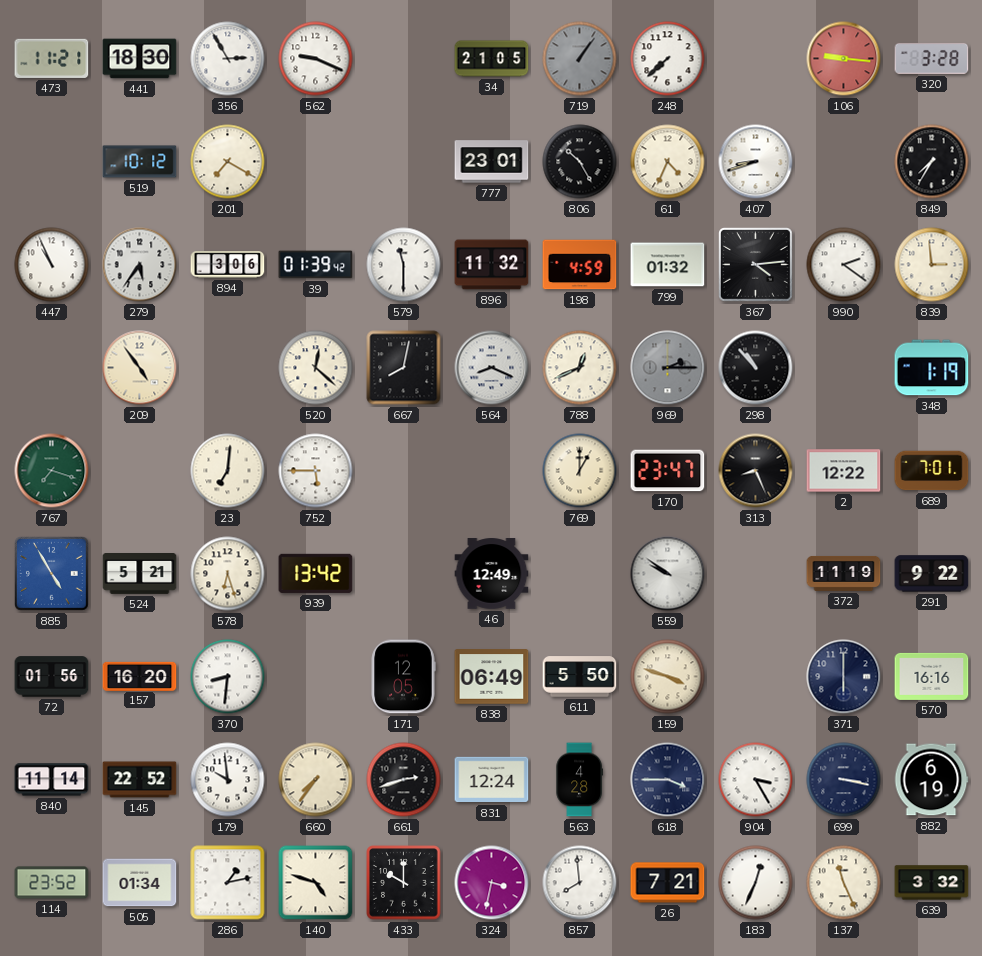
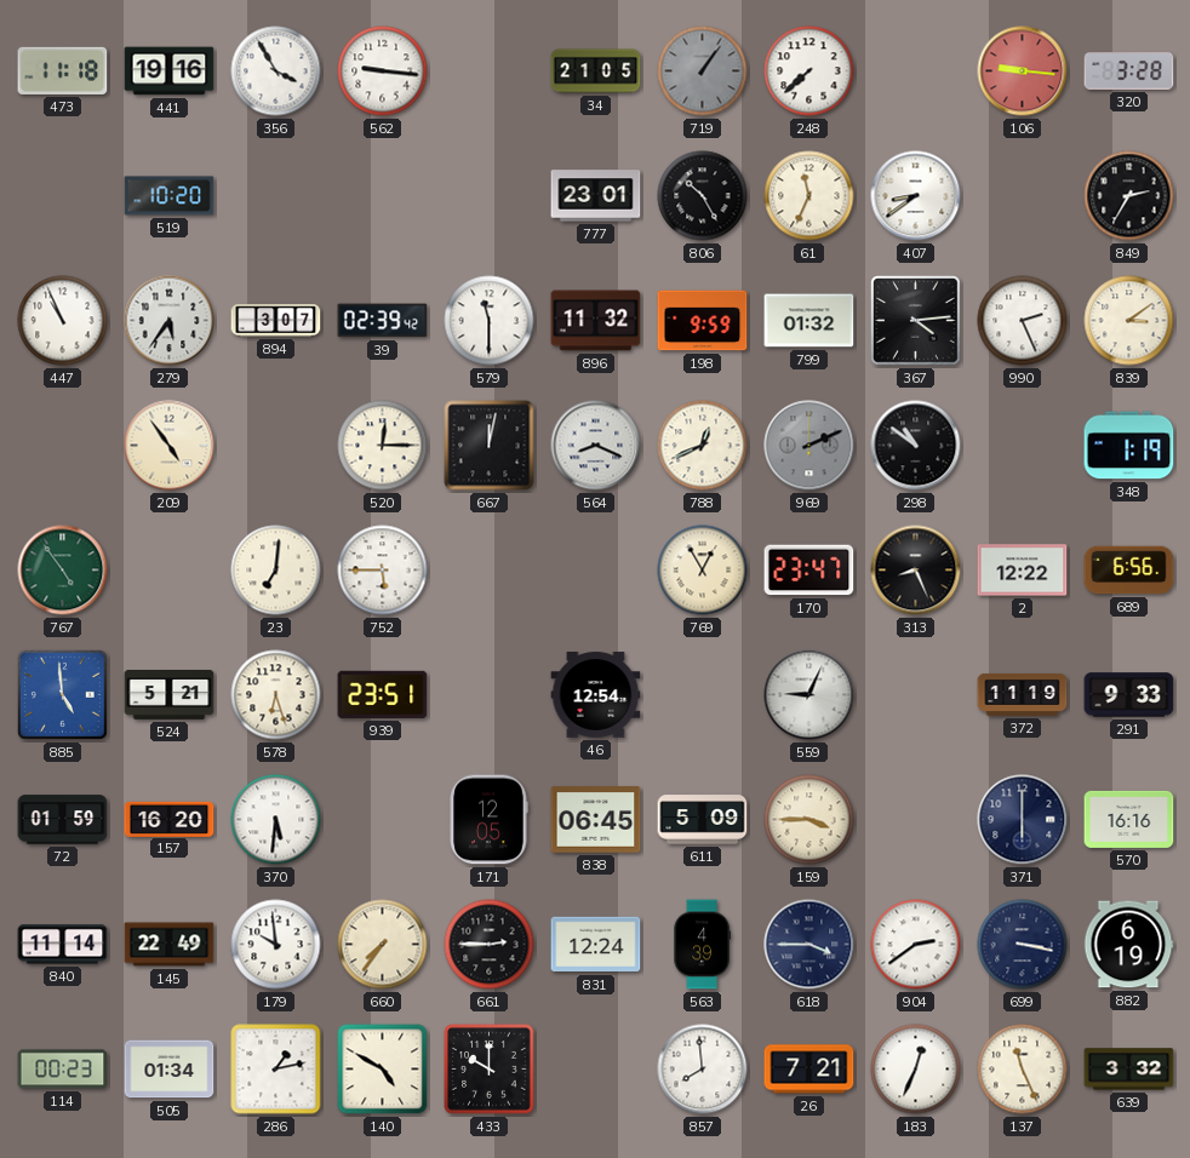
473: 11:21 -> 11:18
441: 18:30 -> 19:16
356: 2:55 -> 3:55
562: 9:19 -> 9:16
519: 10:12 -> 10:20
201: 7:20 -> none
61: 4:34 -> 11:34
407: 8:42 -> 8:39
849: 7:35 -> 2:35
894: 3:06 -> 3:07
39: 01:39 -> 02:39
198: 4:59 -> 9:59
990: 2:21 -> 2:26
839: 2:59 -> 3:09
520: 12:22 -> 12:15
667: 8:02 -> 12:02
969: 2:15 -> 2:11
298: 10:53 -> 10:51
767: 7:18 -> 4:54
769: 1:00 -> 12:55
689: 7:01 -> 6:56
885: 4:55 -> 4:59
939: 13:42 -> 23:51
46: 12:49 -> 12:54
559: 9:51 -> 9:04
291: 9:22 -> 9:33
72: 01:56 -> 01:59
370: 8:31 -> 5:31
838: 06:49 -> 06:45
611: 5:50 -> 5:09
159: 3:48 -> 3:45
145: 22:52 -> 22:49
661: 2:42 -> 2:45
563: 4:28 -> 4:39
904: 3:25 -> 2:39
114: 23:52 -> 00:23
140: 4:48 -> 4:50
324: 3:32 -> none
